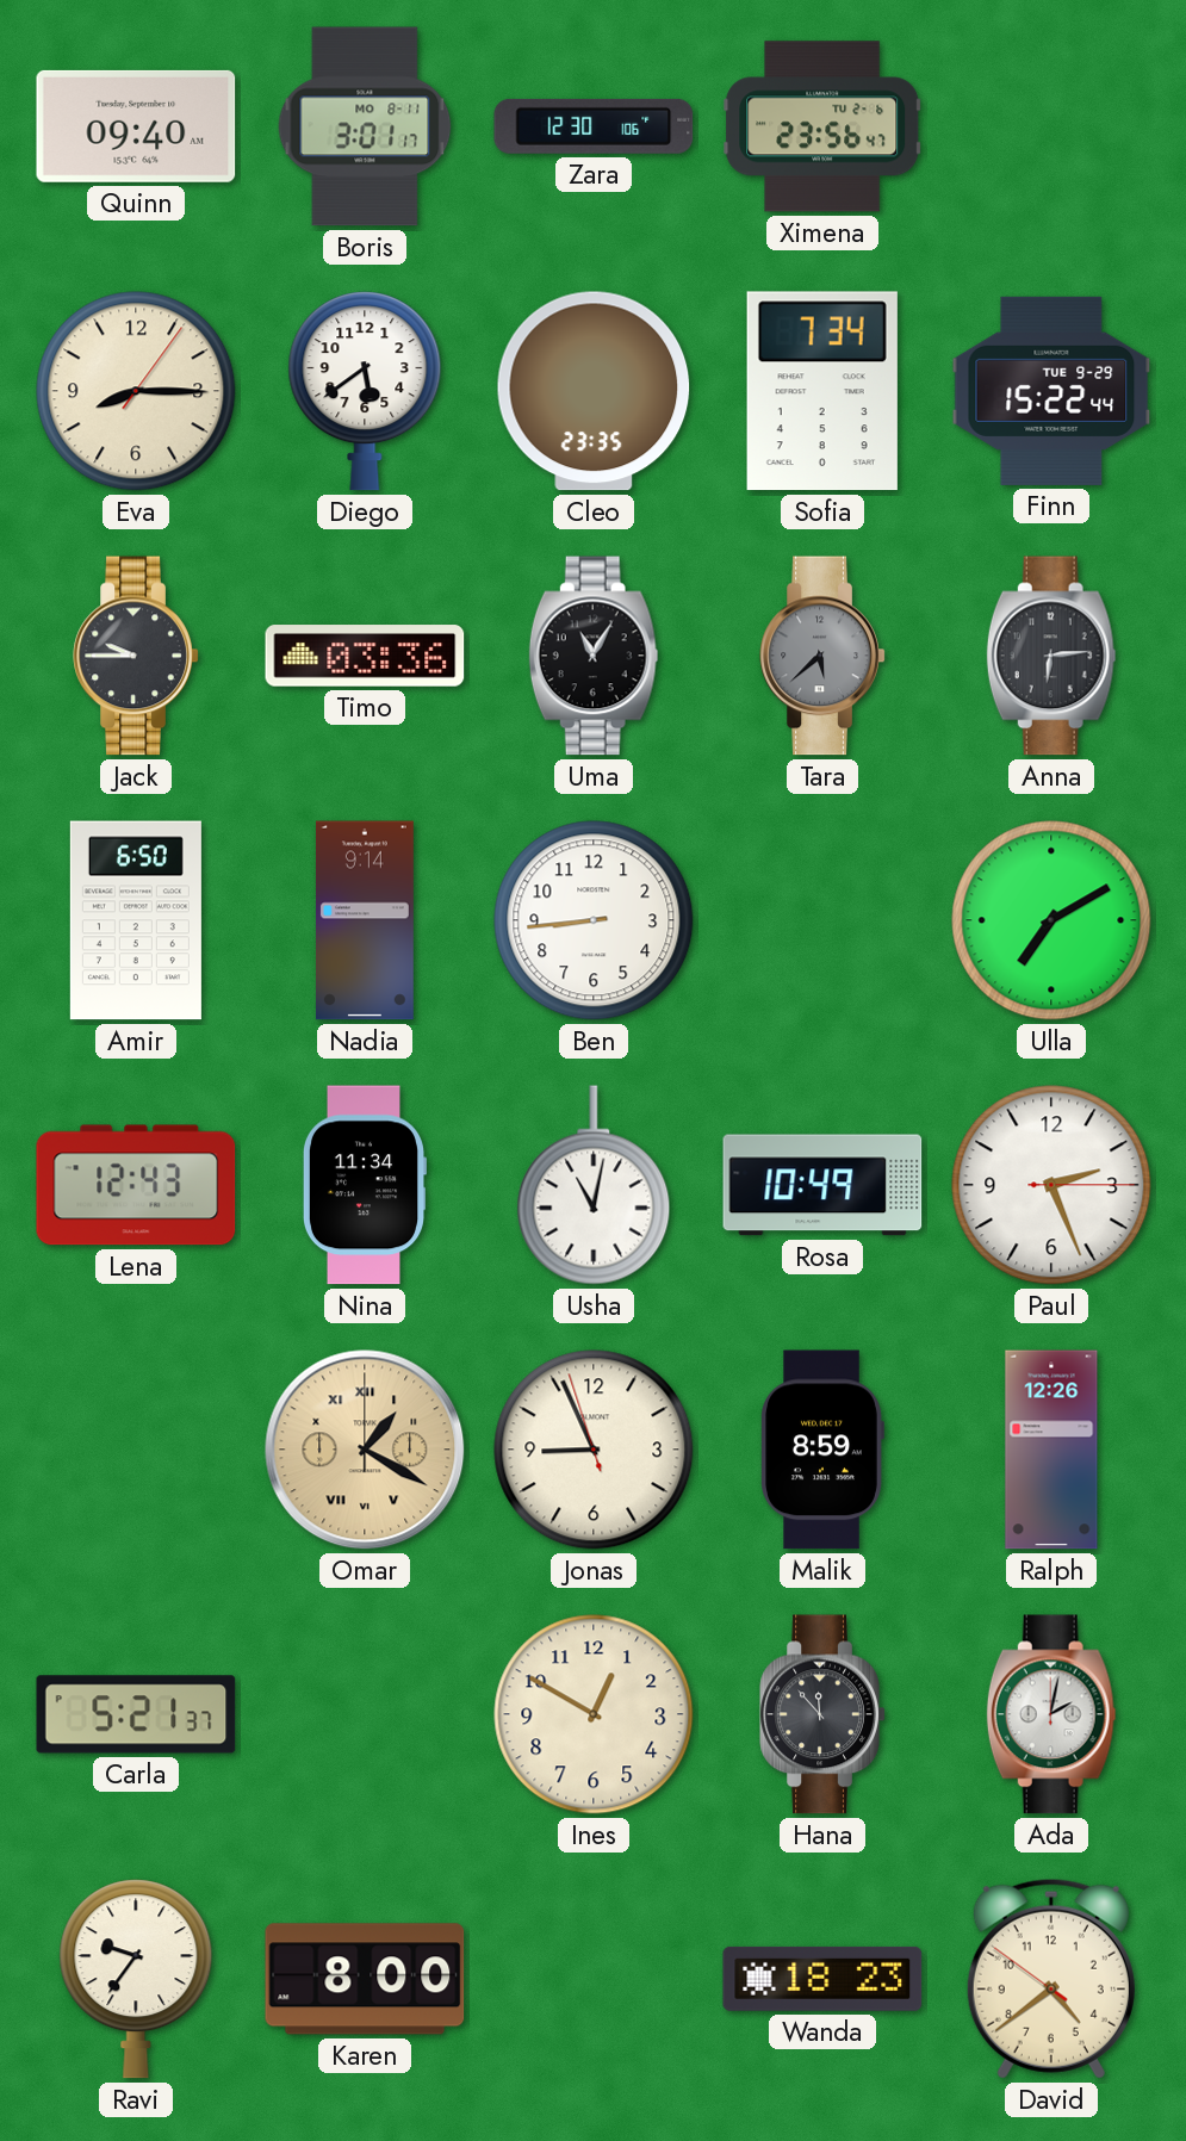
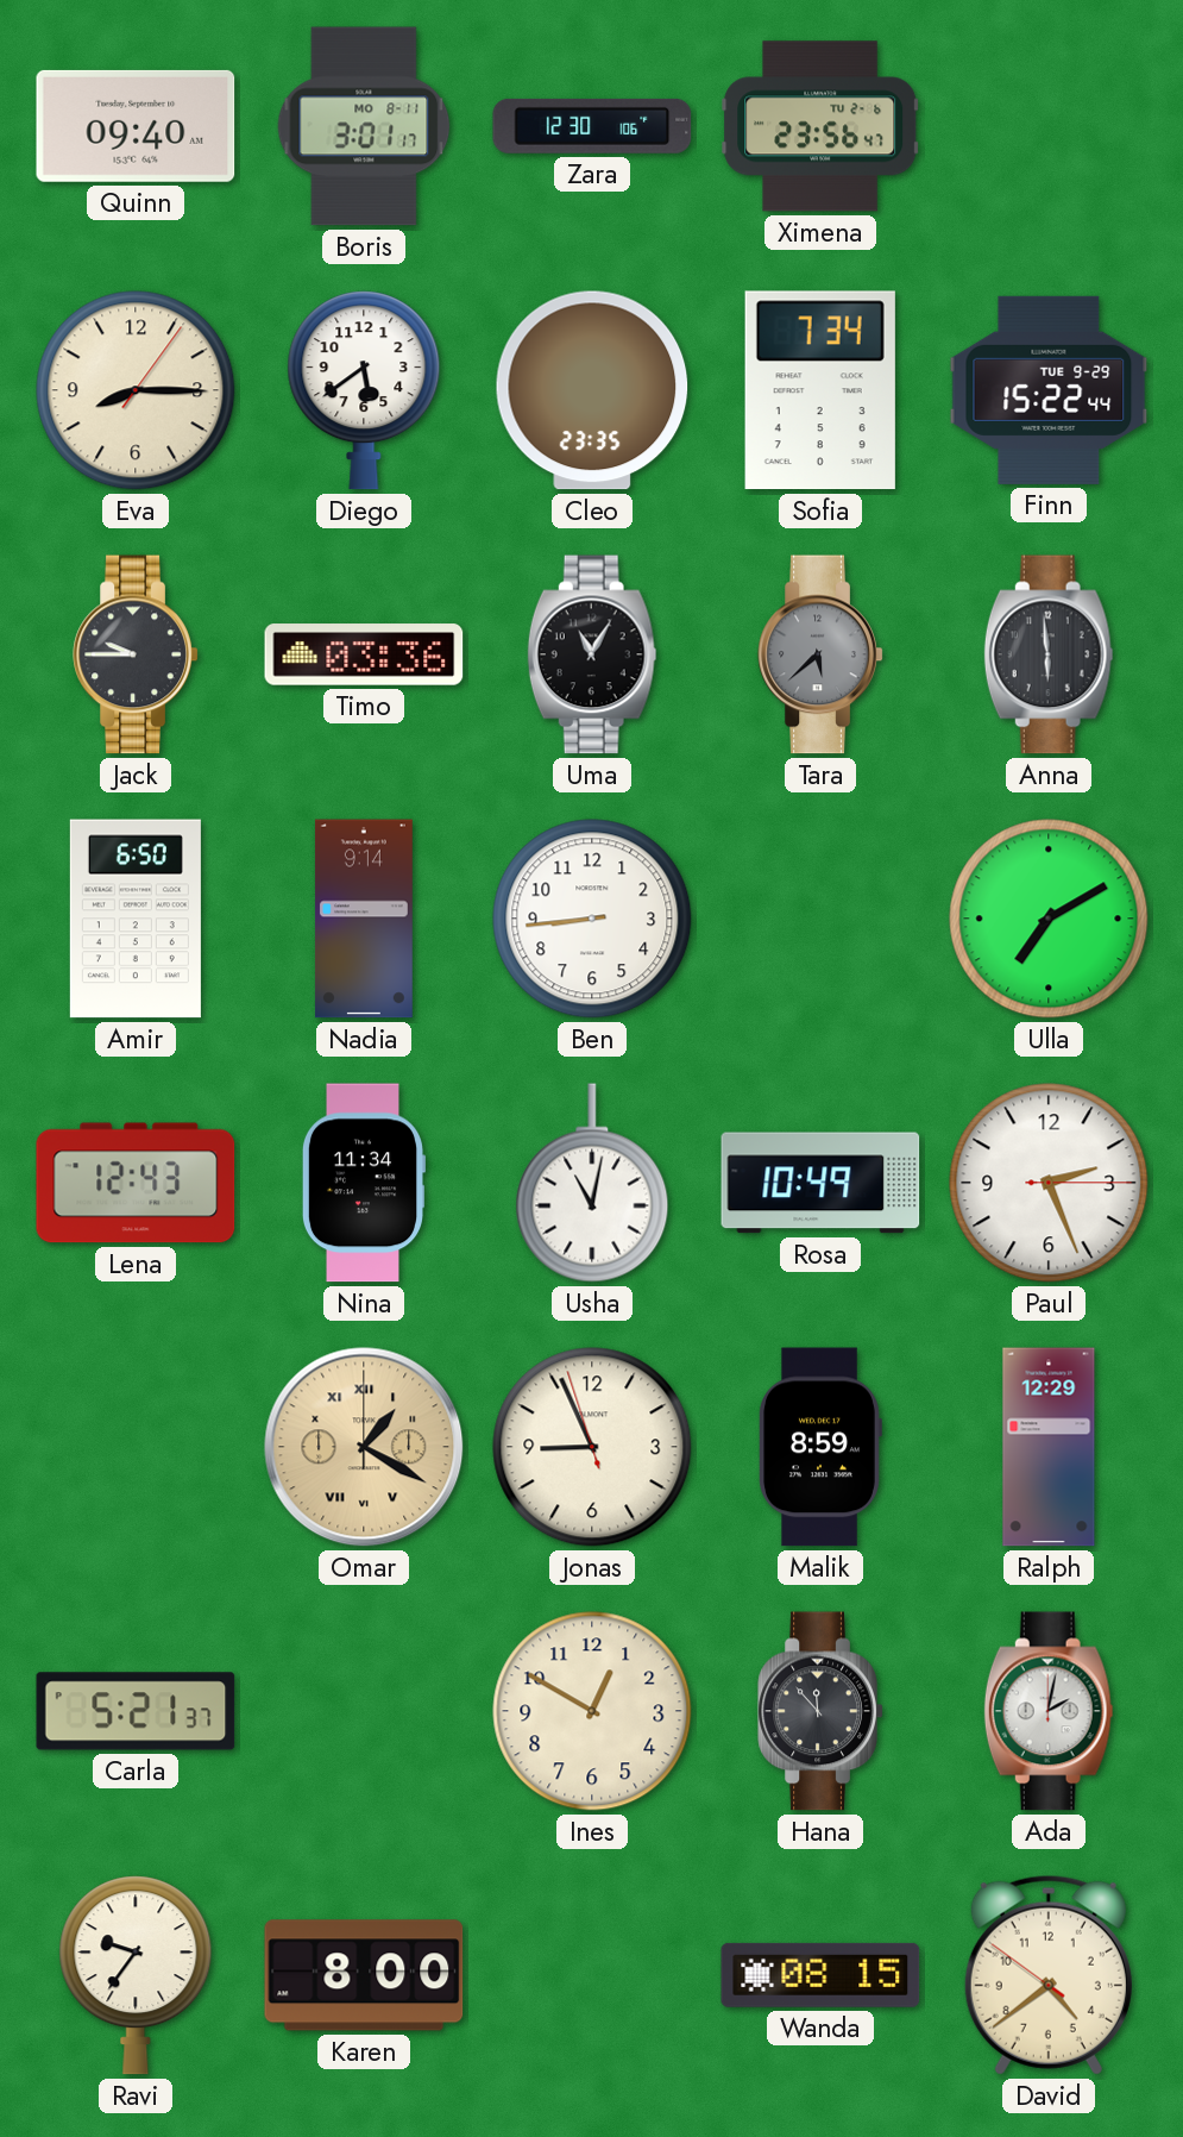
Anna: 6:14 -> 5:59
Ralph: 12:26 -> 12:29
Wanda: 18:23 -> 08:15
